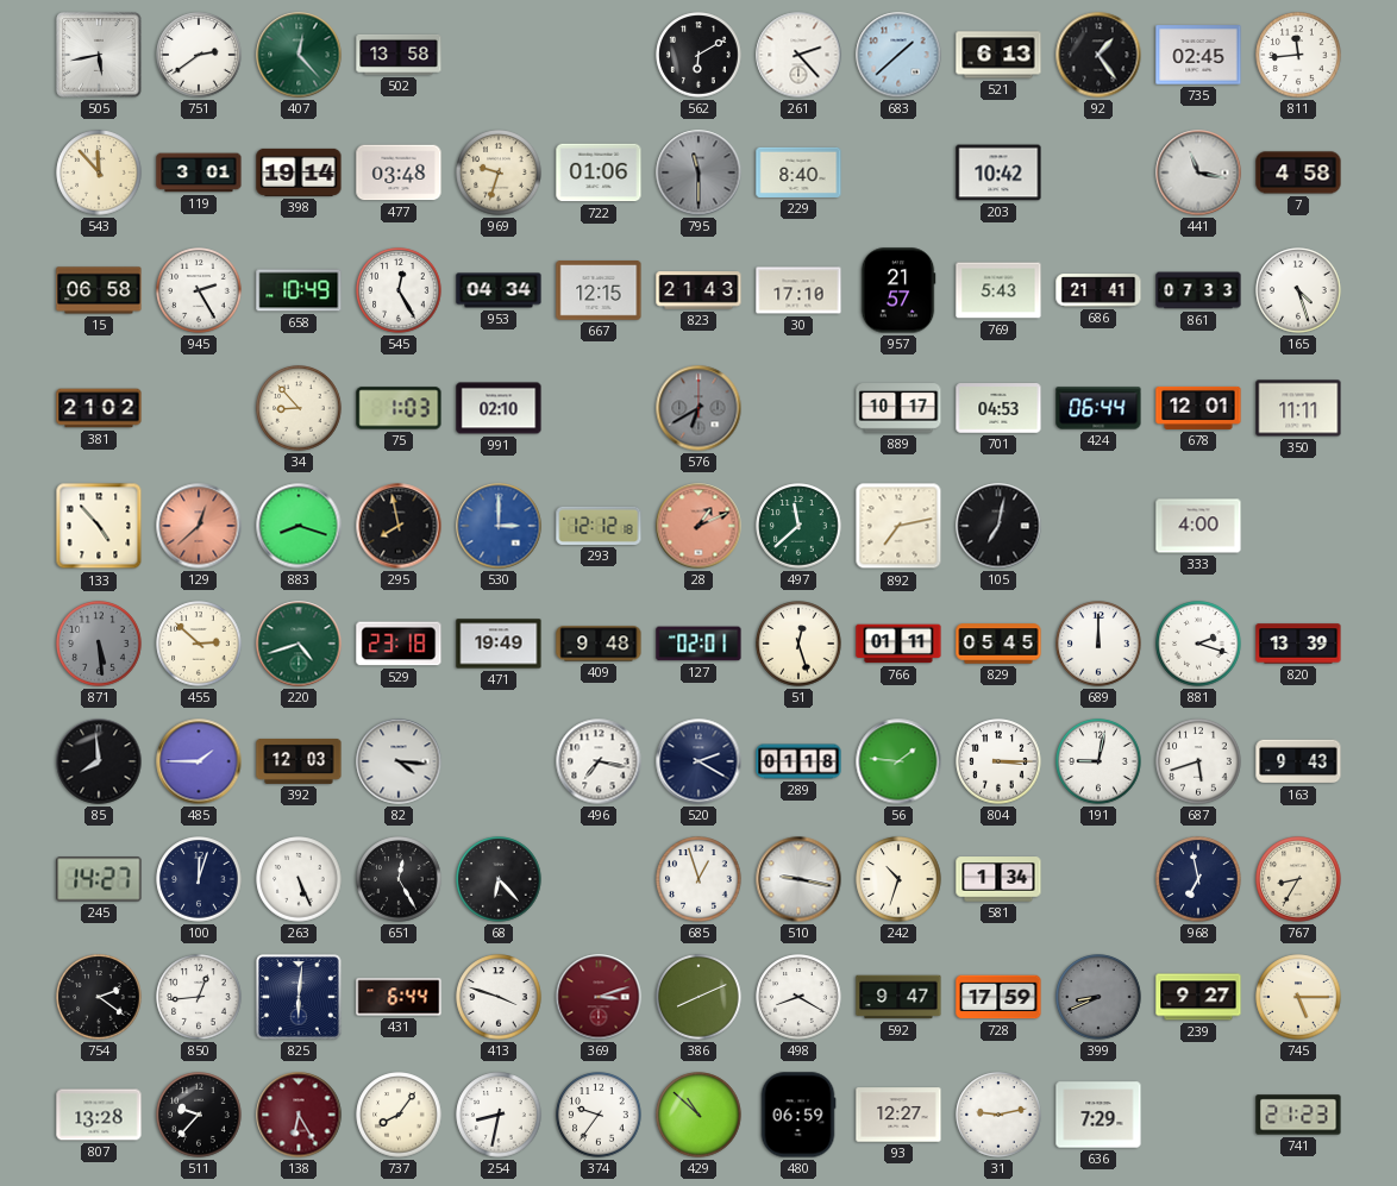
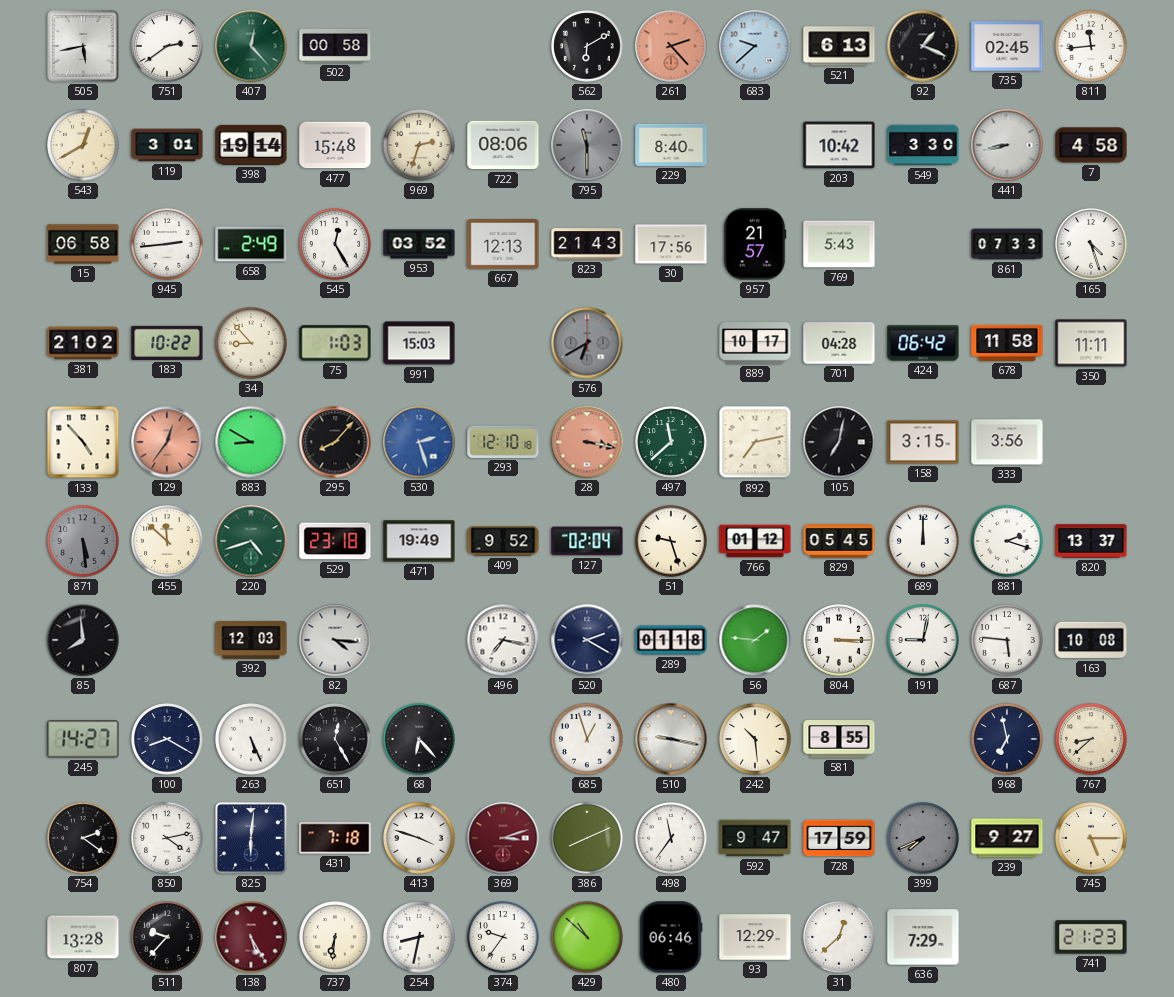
502: 13:58 -> 00:58
261 dial: white -> salmon
683: 1:38 -> 9:38
92: 1:24 -> 1:19
543: 11:53 -> 12:40
477: 03:48 -> 15:48
969: 9:33 -> 2:33
722: 01:06 -> 08:06
549: none -> 3:30
441: 11:17 -> 8:43
945: 2:25 -> 2:44
658: 10:49 -> 2:49
953: 04:34 -> 03:52
667: 12:15 -> 12:13
30: 17:10 -> 17:56
686: 21:41 -> none
183: none -> 10:22
991: 02:10 -> 15:03
701: 04:53 -> 04:28
424: 06:44 -> 06:42
678: 12:01 -> 11:58
129: 12:38 -> 12:36
883: 8:18 -> 8:50
295: 7:58 -> 8:07
530: 3:00 -> 2:27
293: 12:12 -> 12:10
28: 1:11 -> 3:17
158: none -> 3:15
333: 4:00 -> 3:56
455: 2:52 -> 11:52
409: 9:48 -> 9:52
127: 02:01 -> 02:04
51: 12:27 -> 9:27
766: 01:11 -> 01:12
820: 13:39 -> 13:37
485: 1:45 -> none
687: 5:42 -> 5:46
163: 9:43 -> 10:08
100: 12:03 -> 8:20
242: 10:33 -> 10:29
581: 1:34 -> 8:55
767: 8:35 -> 8:38
850: 12:44 -> 4:13
431: 6:44 -> 7:18
498: 8:20 -> 11:36
399: 8:41 -> 7:41
138: 6:25 -> 5:25
737: 8:06 -> 6:31
480: 06:59 -> 06:46
93: 12:27 -> 12:29
31: 9:13 -> 12:38
